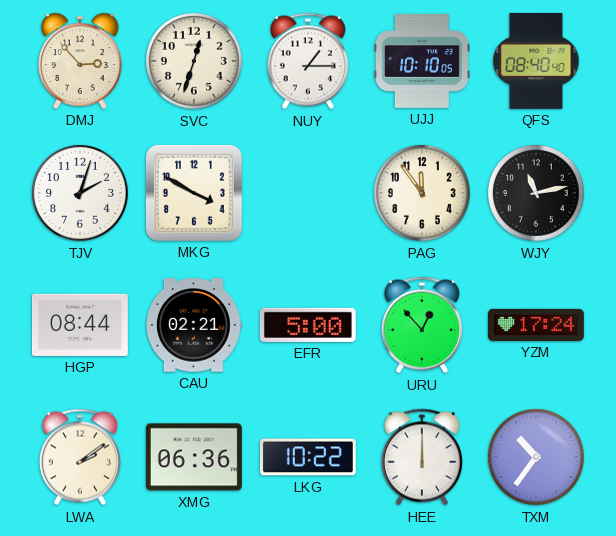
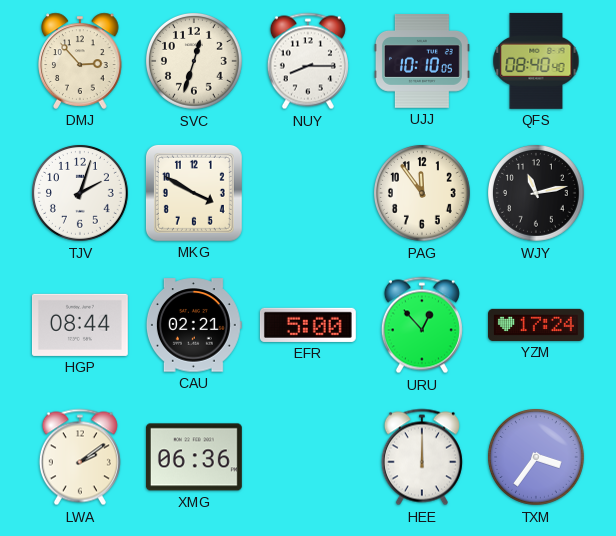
NUY: 1:15 -> 8:15
LKG: 10:22 -> none
TXM: 10:36 -> 3:36
